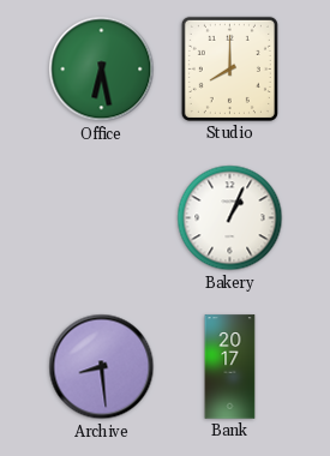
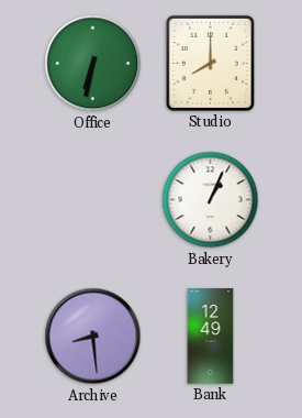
Office: 6:28 -> 6:32
Bank: 20:17 -> 12:49
